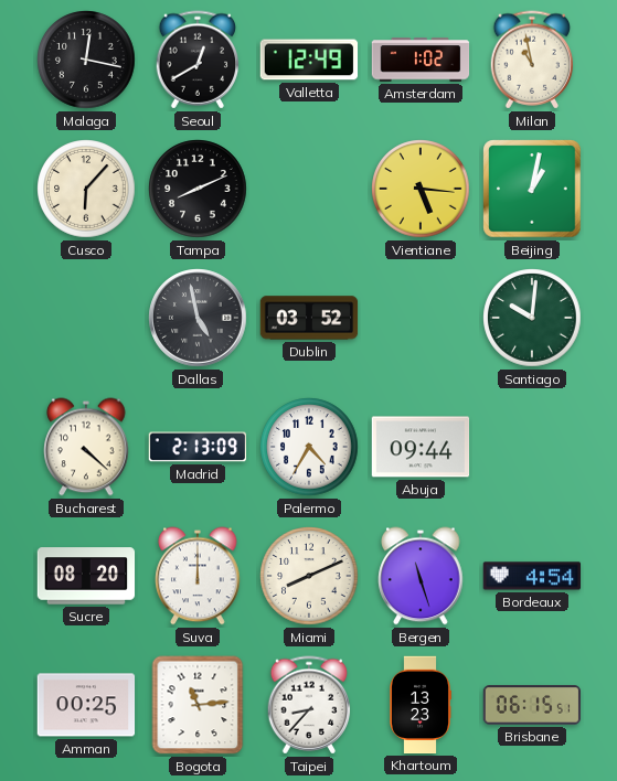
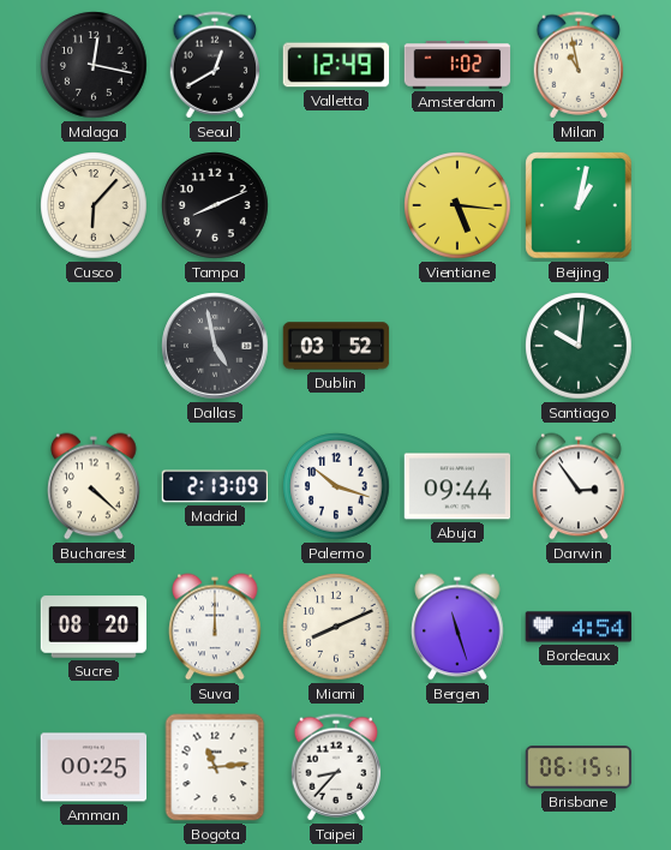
Palermo: 4:35 -> 10:18
Darwin: none -> 2:54
Khartoum: 13:23 -> none
